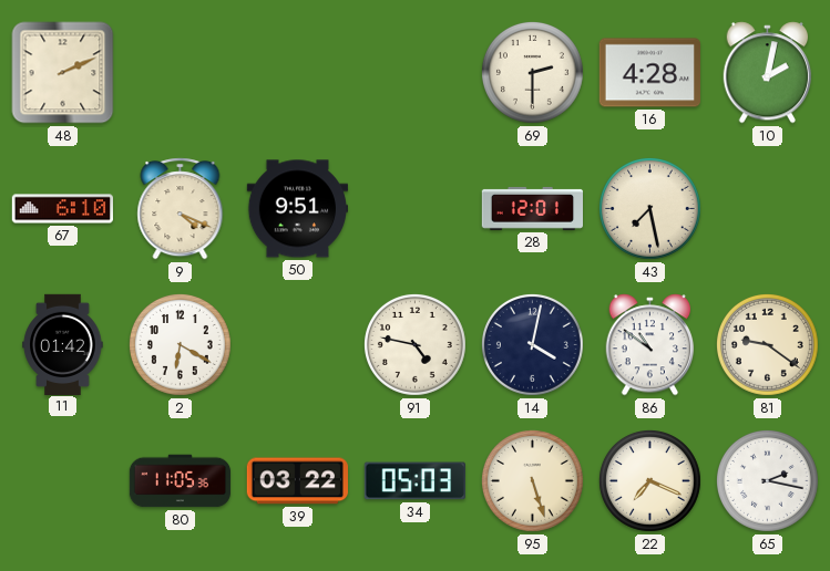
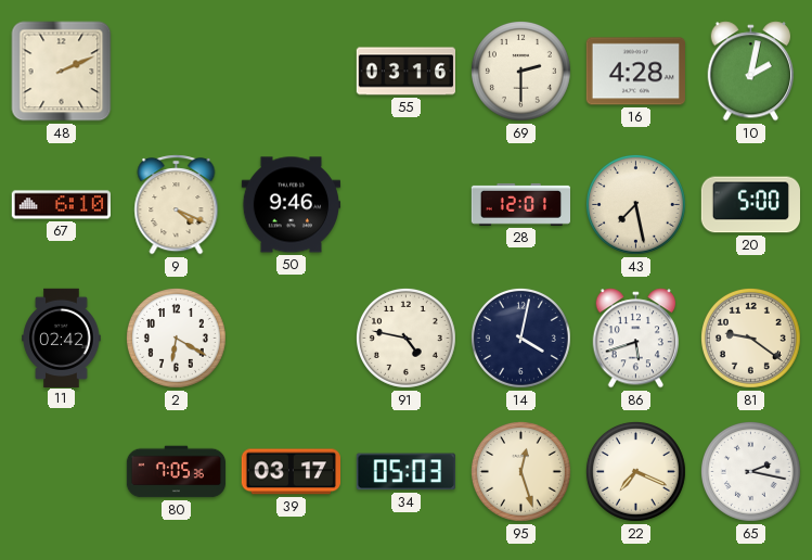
55: none -> 03:16
50: 9:51 -> 9:46
20: none -> 5:00
11: 01:42 -> 02:42
86: 10:51 -> 5:42
80: 11:05 -> 7:05
39: 03:22 -> 03:17
95: 5:27 -> 12:27
